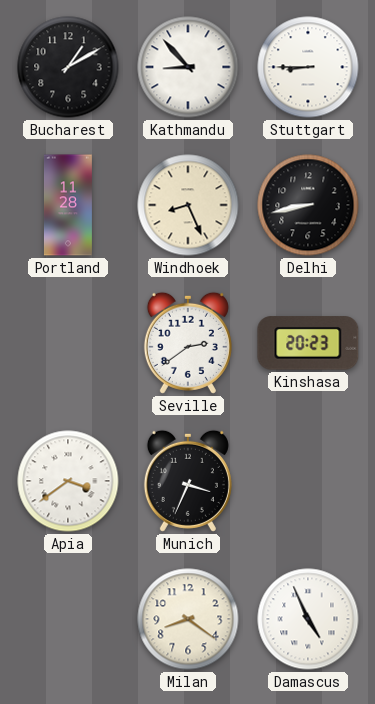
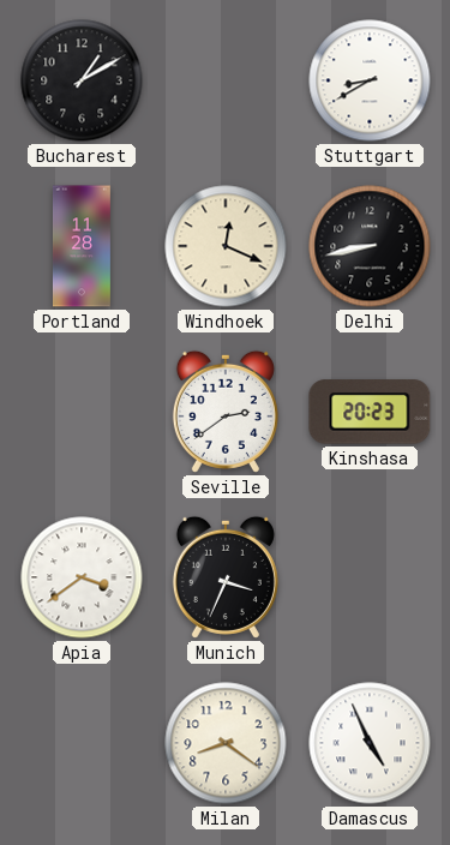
Kathmandu: 8:53 -> none
Stuttgart: 8:45 -> 8:40
Windhoek: 8:26 -> 12:19
